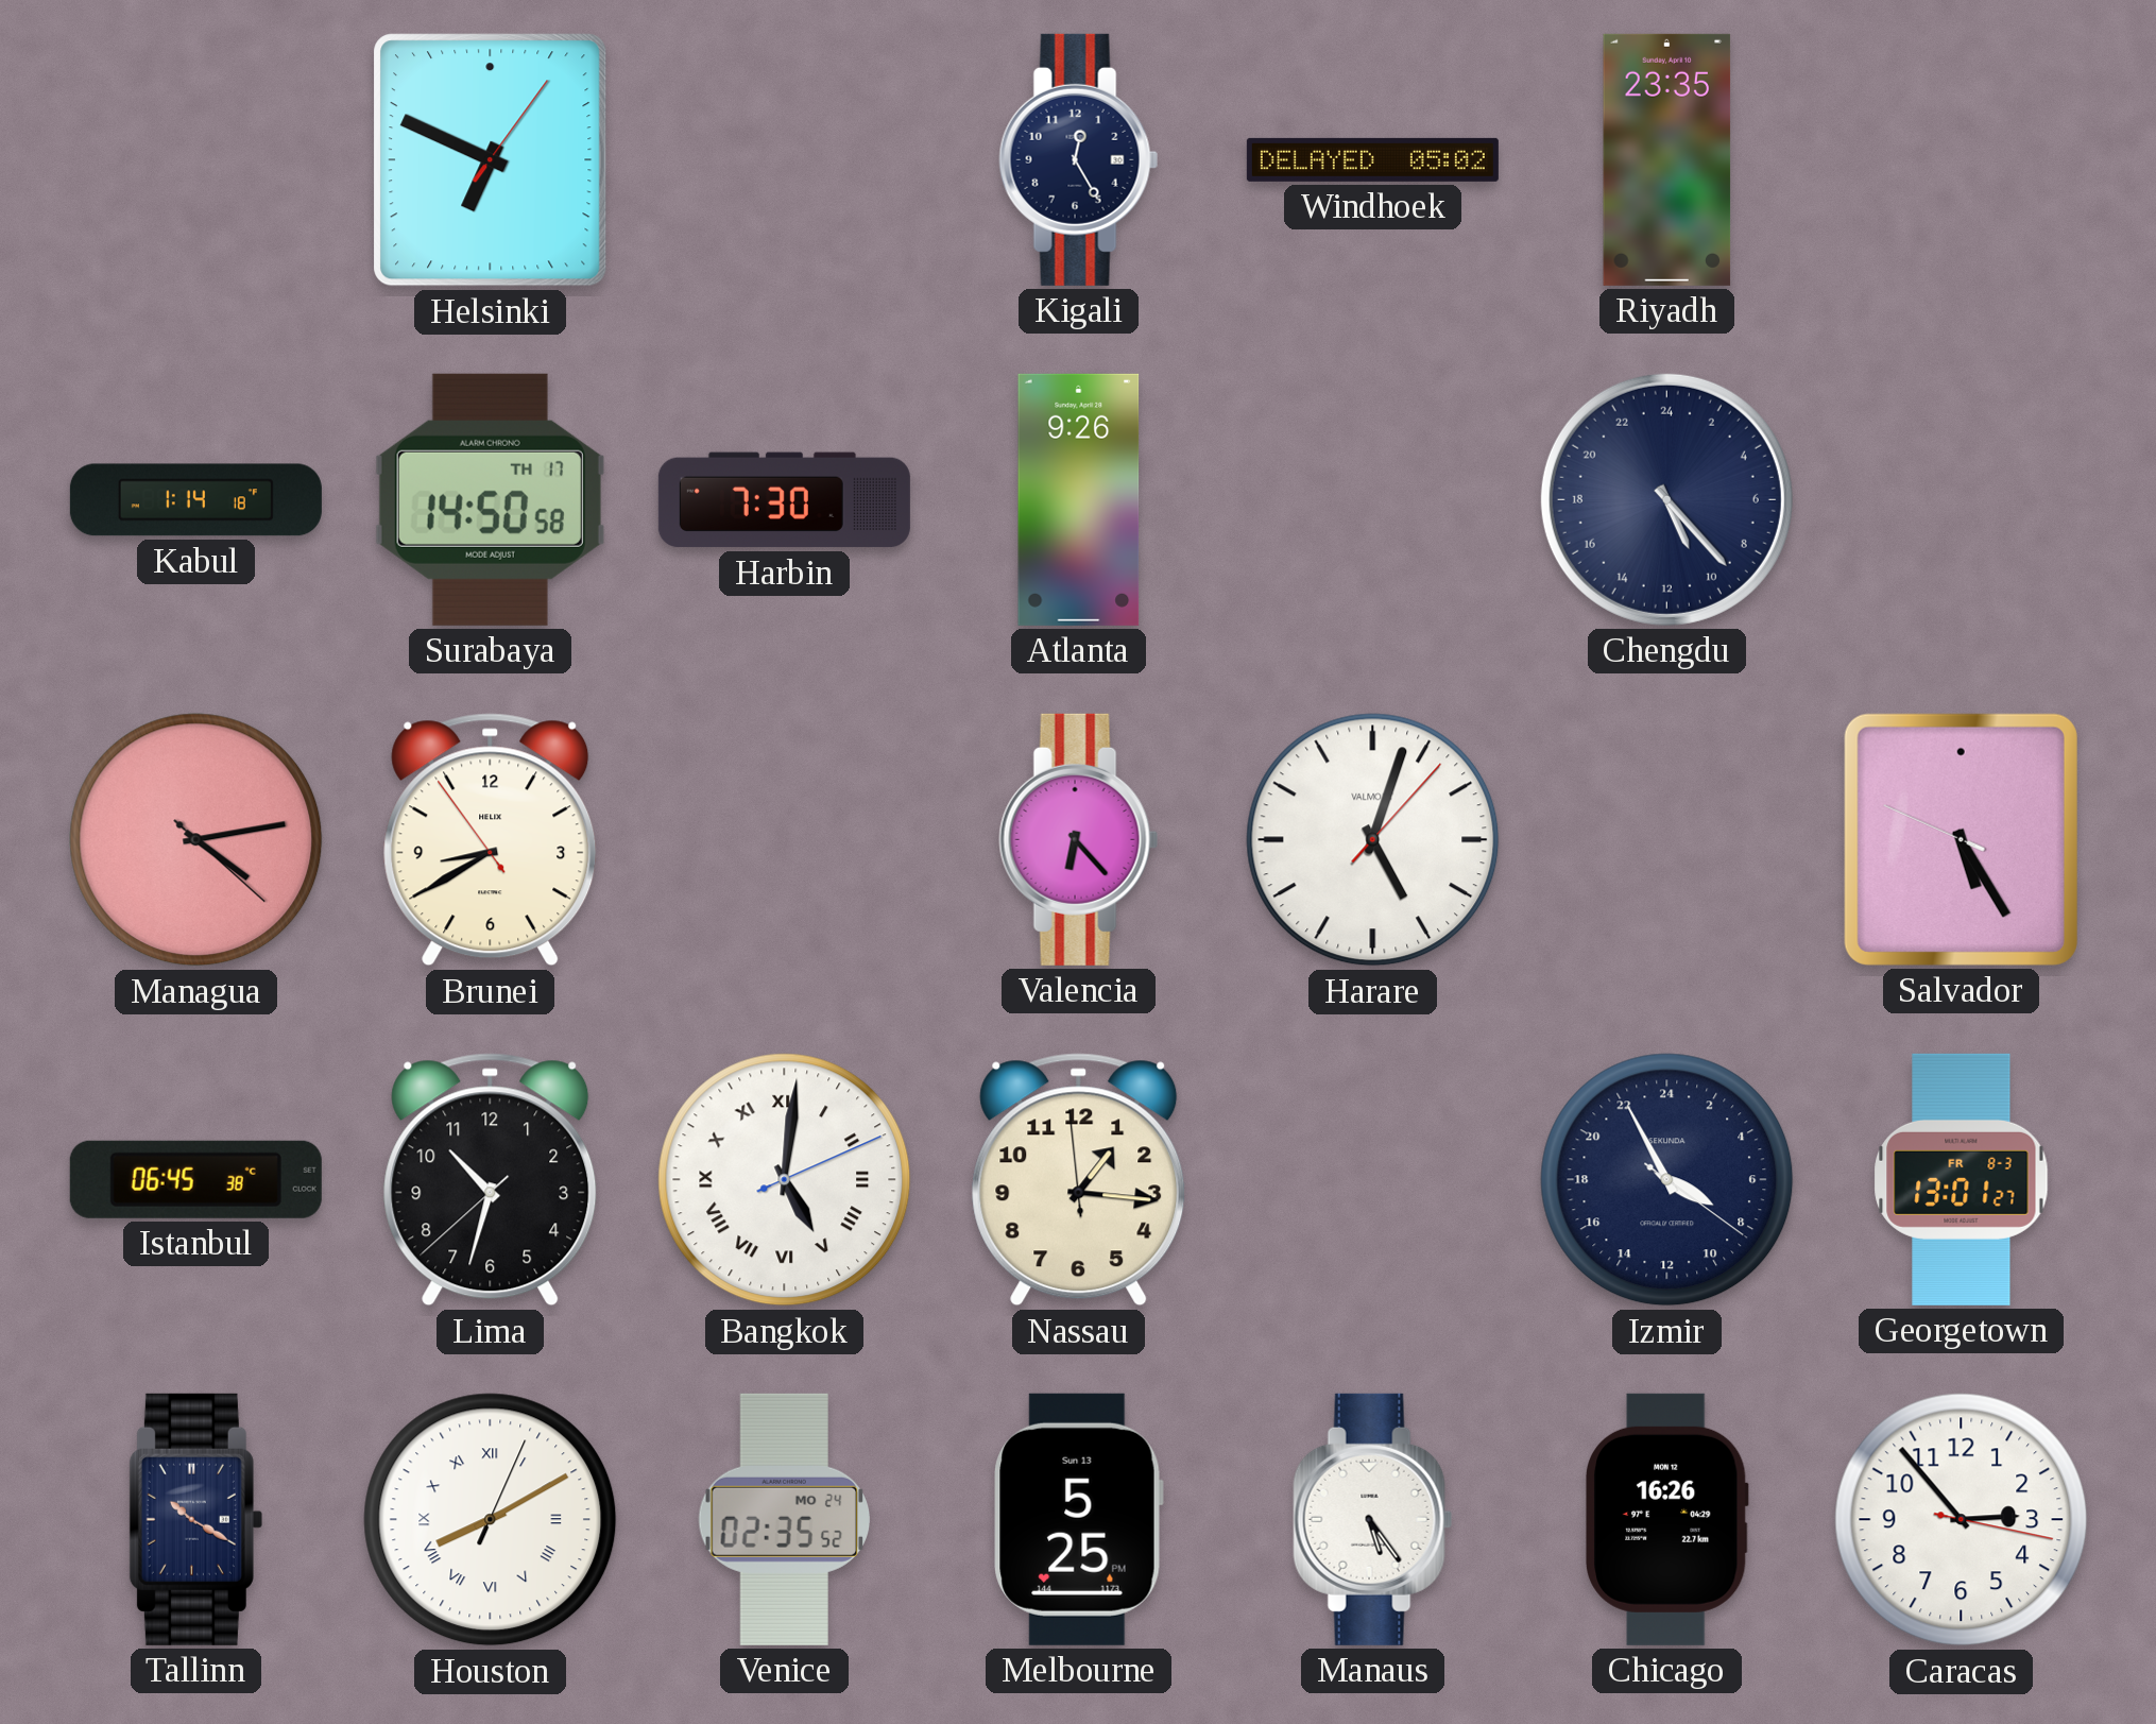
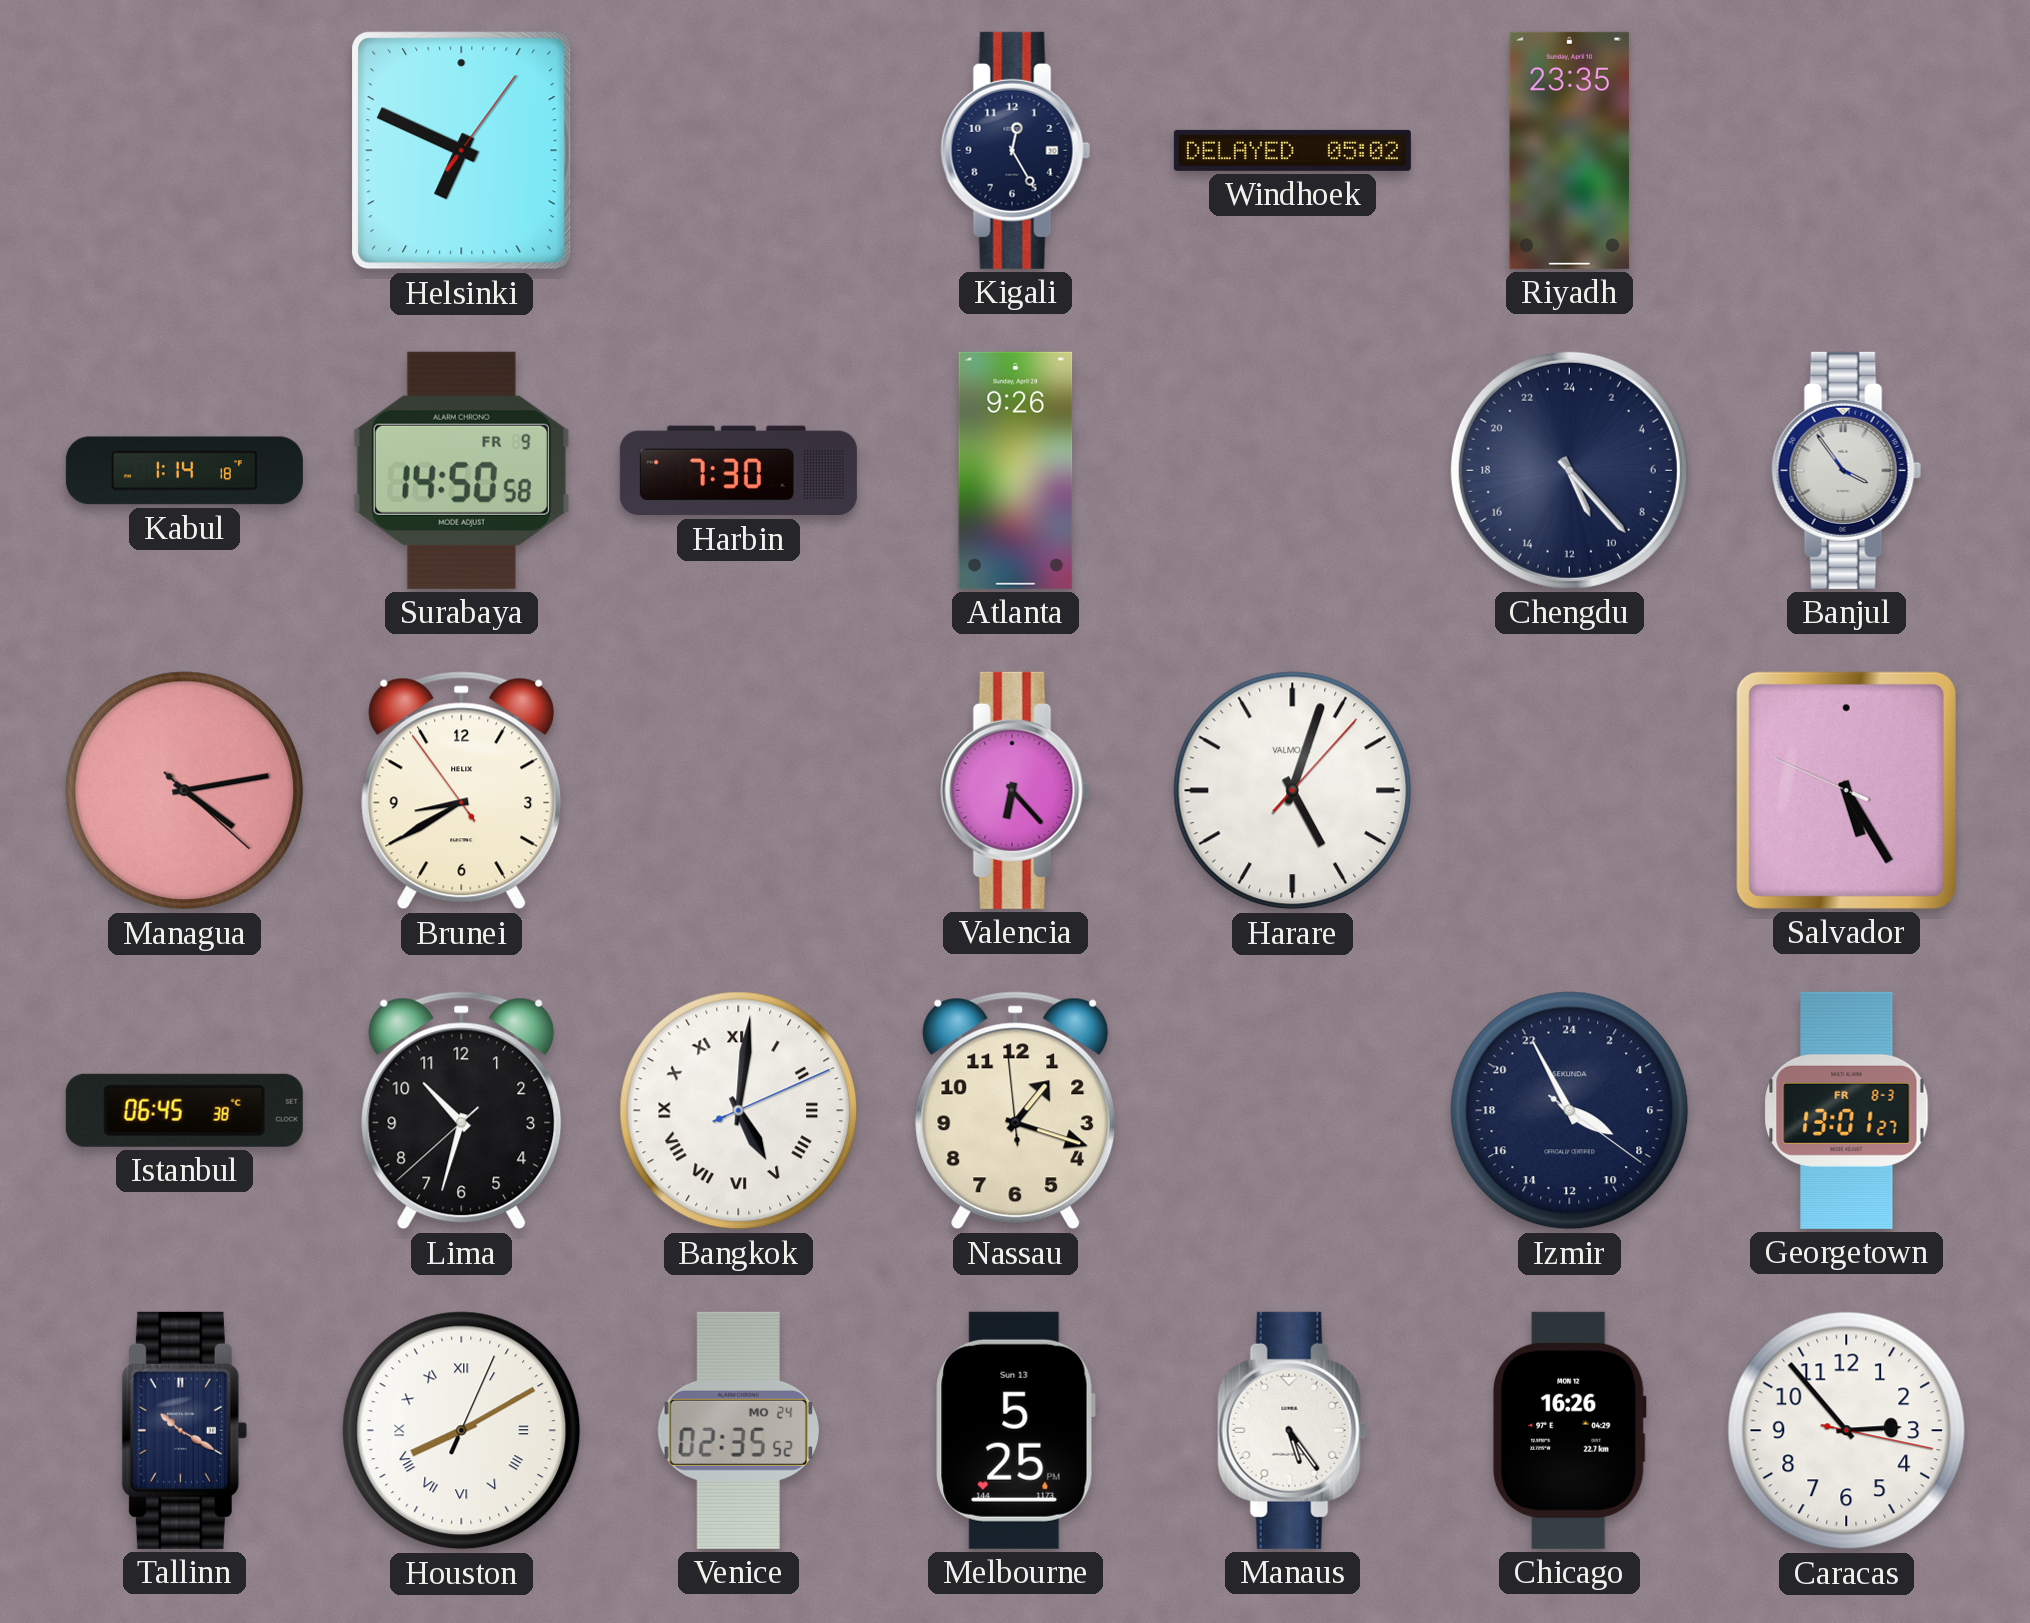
Surabaya date: TH 17 -> FR 9
Banjul: none -> 3:54
Nassau: 1:15 -> 1:17
